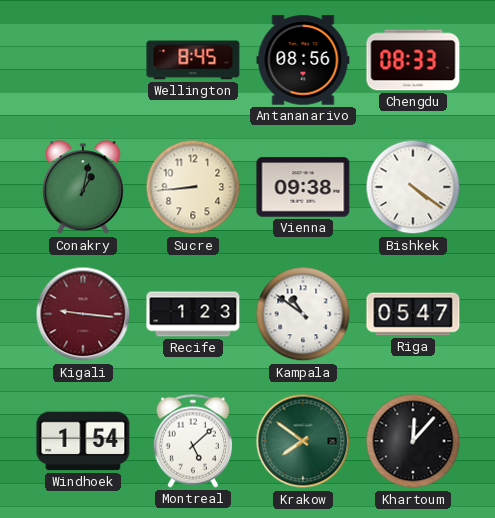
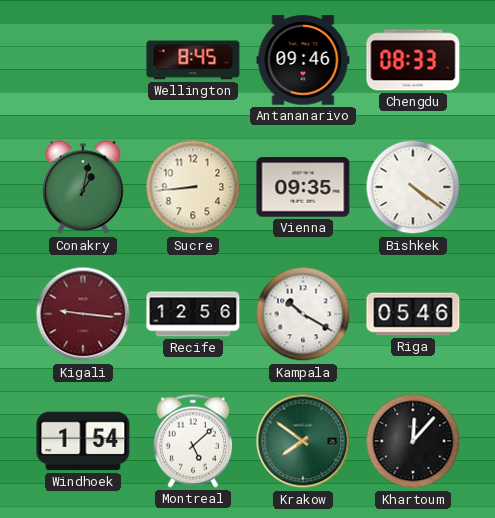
Antananarivo: 08:56 -> 09:46
Vienna: 09:38 -> 09:35
Recife: 1:23 -> 12:56
Kampala: 10:51 -> 10:20
Riga: 05:47 -> 05:46
